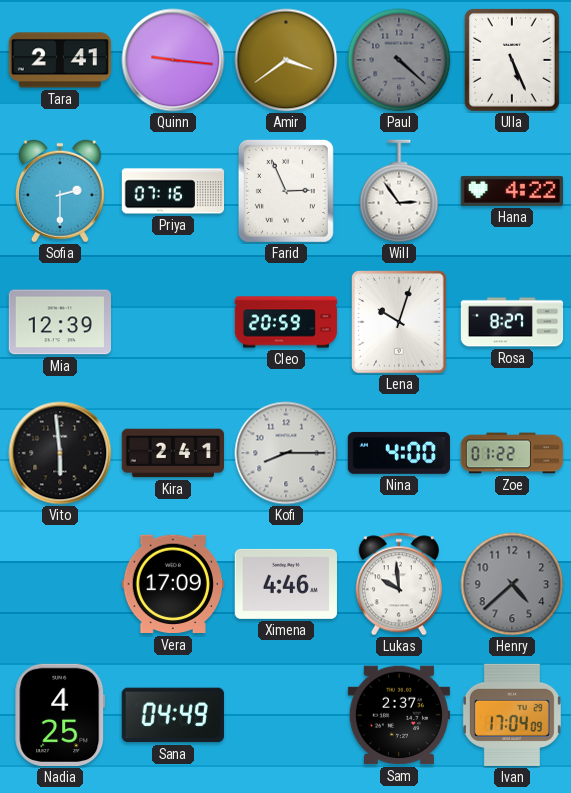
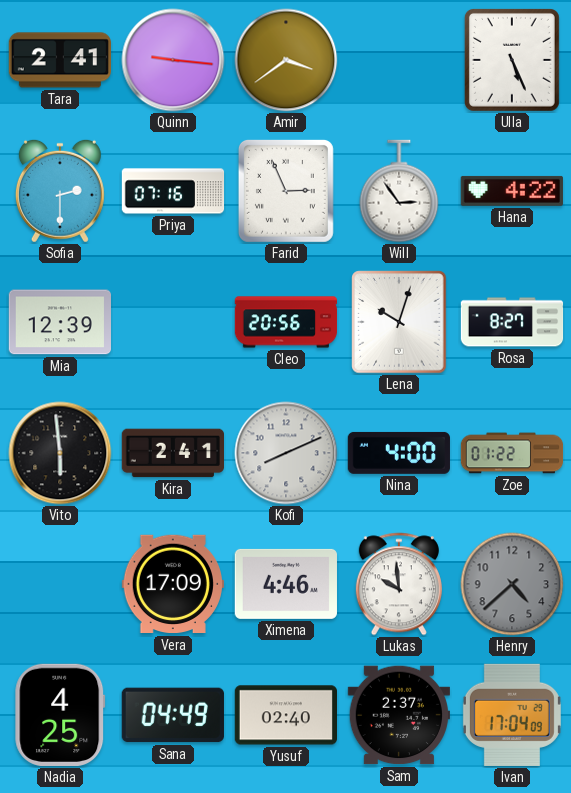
Paul: 4:22 -> none
Cleo: 20:59 -> 20:56
Kofi: 8:15 -> 8:11
Yusuf: none -> 02:40
